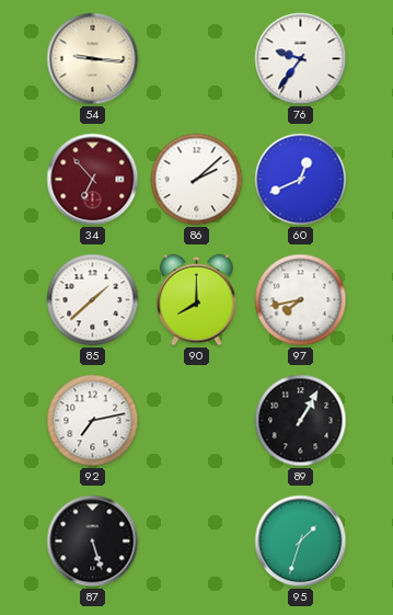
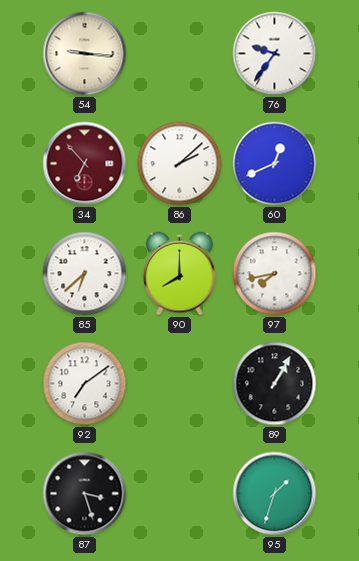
85: 1:38 -> 6:38
92: 7:13 -> 7:09
87: 5:27 -> 3:27
